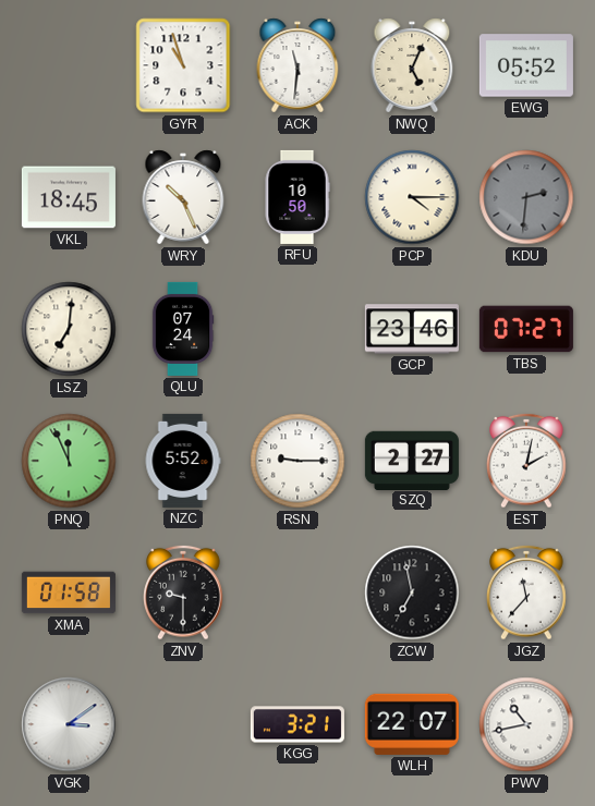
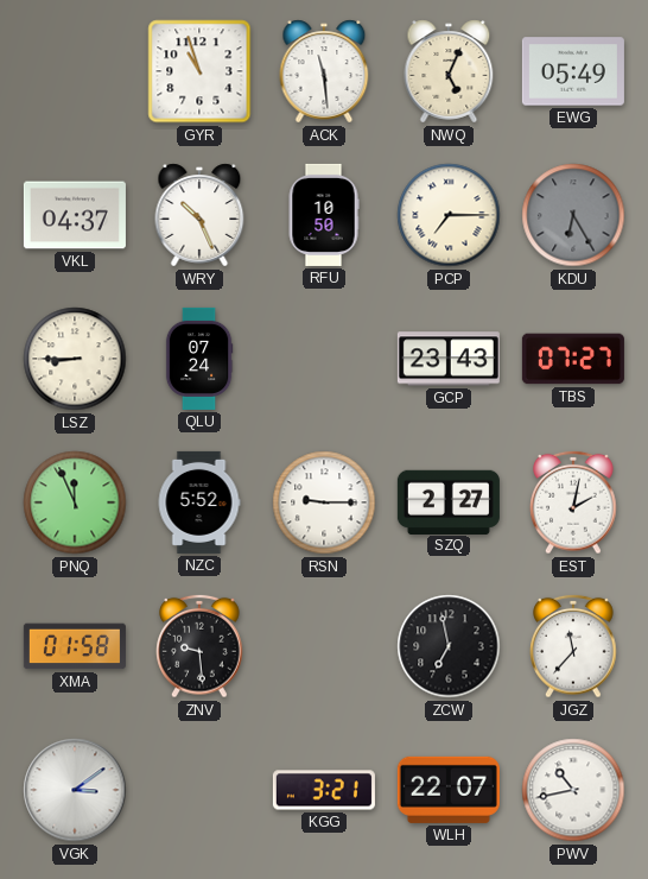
ACK: 11:31 -> 11:29
EWG: 05:52 -> 05:49
VKL: 18:45 -> 04:37
PCP: 4:15 -> 7:15
KDU: 2:31 -> 6:25
LSZ: 7:01 -> 8:45
GCP: 23:46 -> 23:43
ZNV: 9:30 -> 9:29
